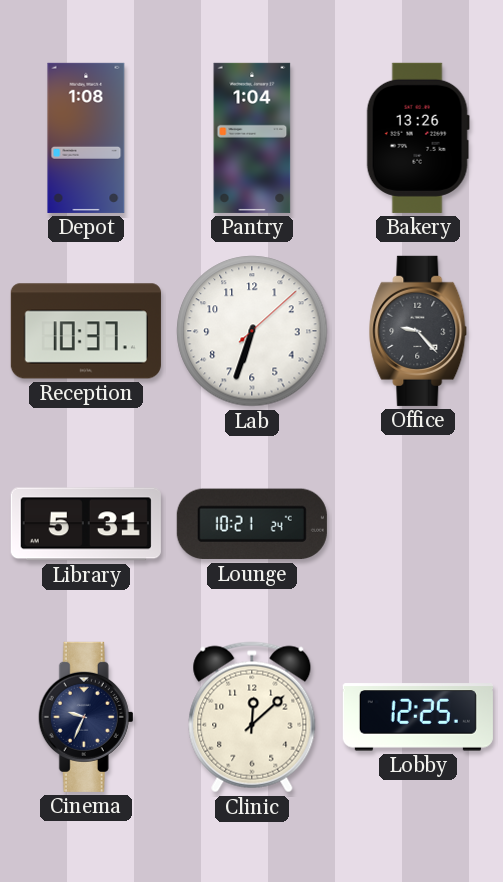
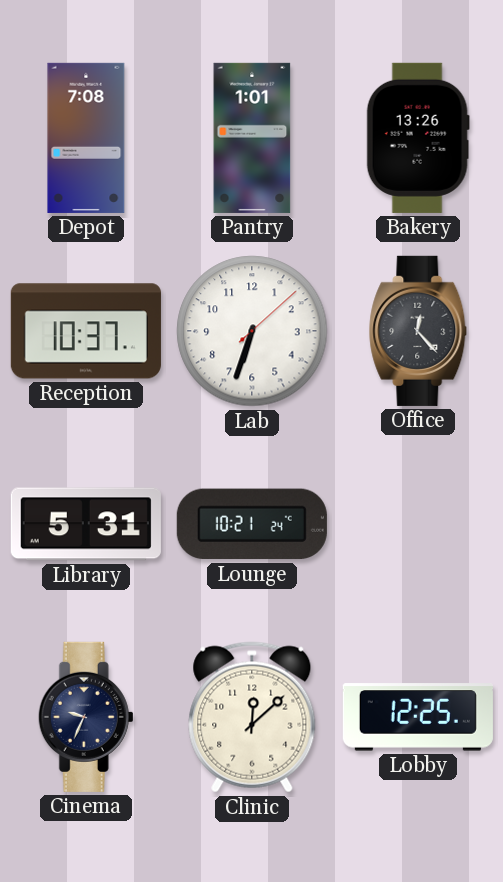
Depot: 1:08 -> 7:08
Pantry: 1:04 -> 1:01
Office: 9:23 -> 12:23
